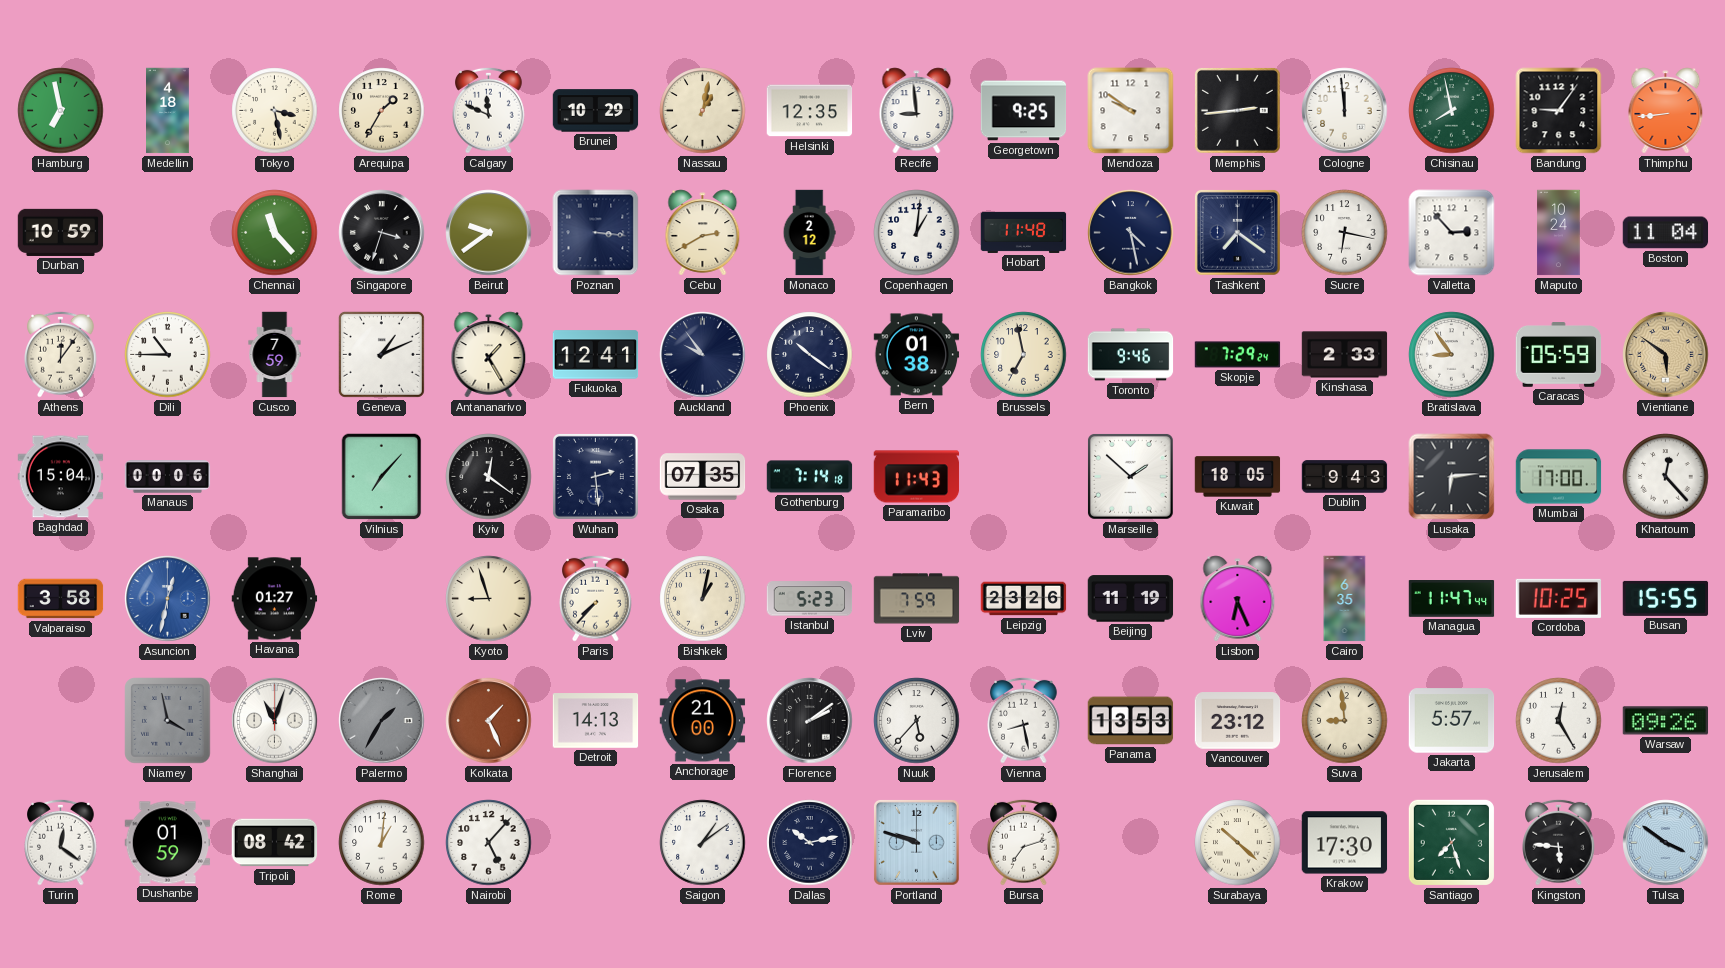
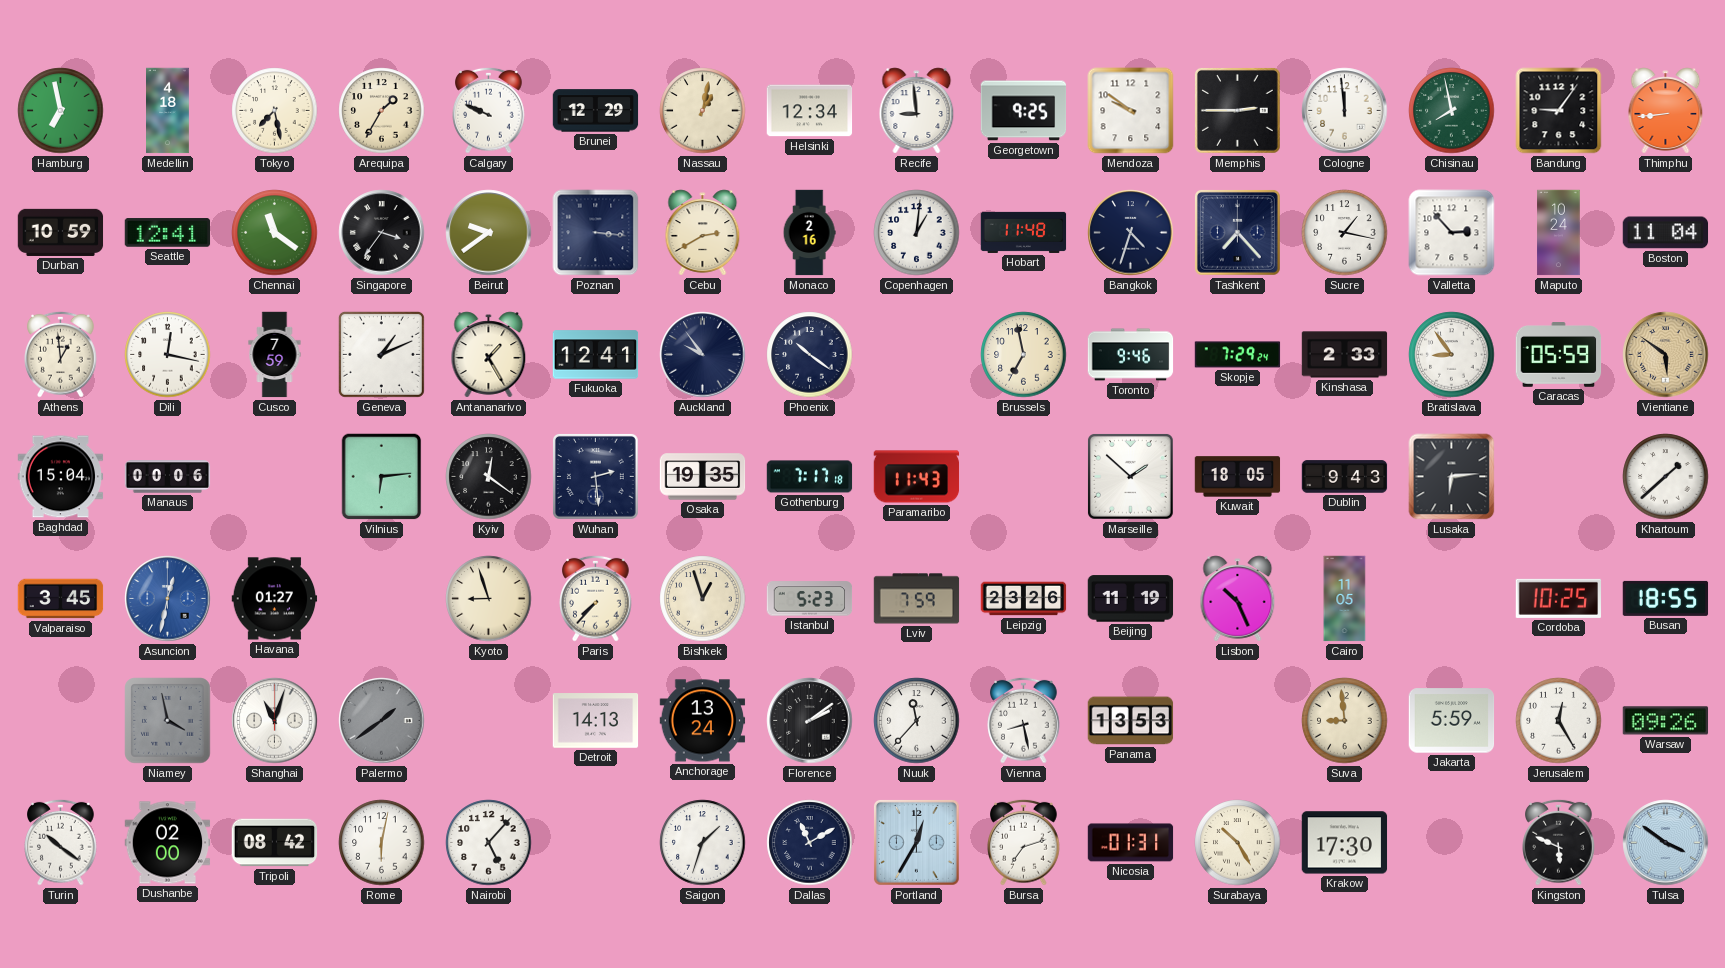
Tokyo: 3:28 -> 7:28
Calgary: 11:49 -> 9:49
Brunei: 10:29 -> 12:29
Helsinki: 12:35 -> 12:34
Memphis: 2:44 -> 2:45
Seattle: none -> 12:41
Chennai: 11:23 -> 11:21
Singapore: 3:33 -> 3:36
Monaco: 2:12 -> 2:16
Bangkok: 4:28 -> 4:33
Tashkent: 7:21 -> 7:23
Sucre: 6:17 -> 1:17
Athens: 12:06 -> 12:59
Dili: 10:45 -> 12:17
Bern: 01:38 -> none
Vilnius: 7:07 -> 6:14
Osaka: 07:35 -> 19:35
Gothenburg: 7:14 -> 7:17
Mumbai: 17:00 -> none
Khartoum: 12:23 -> 1:38
Valparaiso: 3:58 -> 3:45
Bishkek: 1:02 -> 12:57
Lisbon: 6:26 -> 10:26
Cairo: 6:35 -> 11:05
Managua: 11:47 -> none
Busan: 15:55 -> 18:55
Palermo: 1:35 -> 1:39
Kolkata: 1:26 -> none
Anchorage: 21:00 -> 13:24
Nuuk: 5:37 -> 11:37
Vancouver: 23:12 -> none
Jakarta: 5:57 -> 5:59
Turin: 12:21 -> 10:21
Dushanbe: 01:59 -> 02:00
Rome: 1:01 -> 6:02
Saigon: 1:09 -> 1:33
Dallas: 10:13 -> 11:10
Portland: 9:48 -> 12:35
Nicosia: none -> 01:31
Surabaya: 10:22 -> 10:25
Santiago: 7:27 -> none
Kingston: 5:46 -> 5:49
